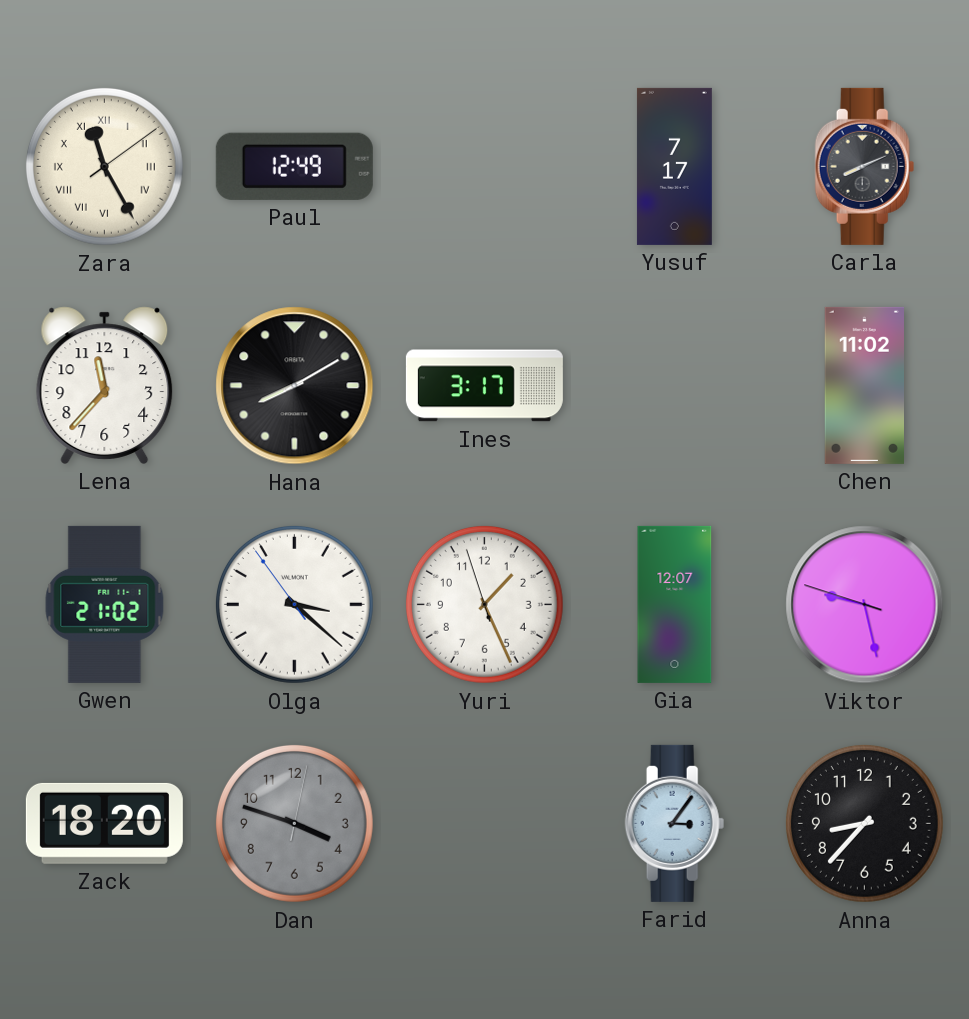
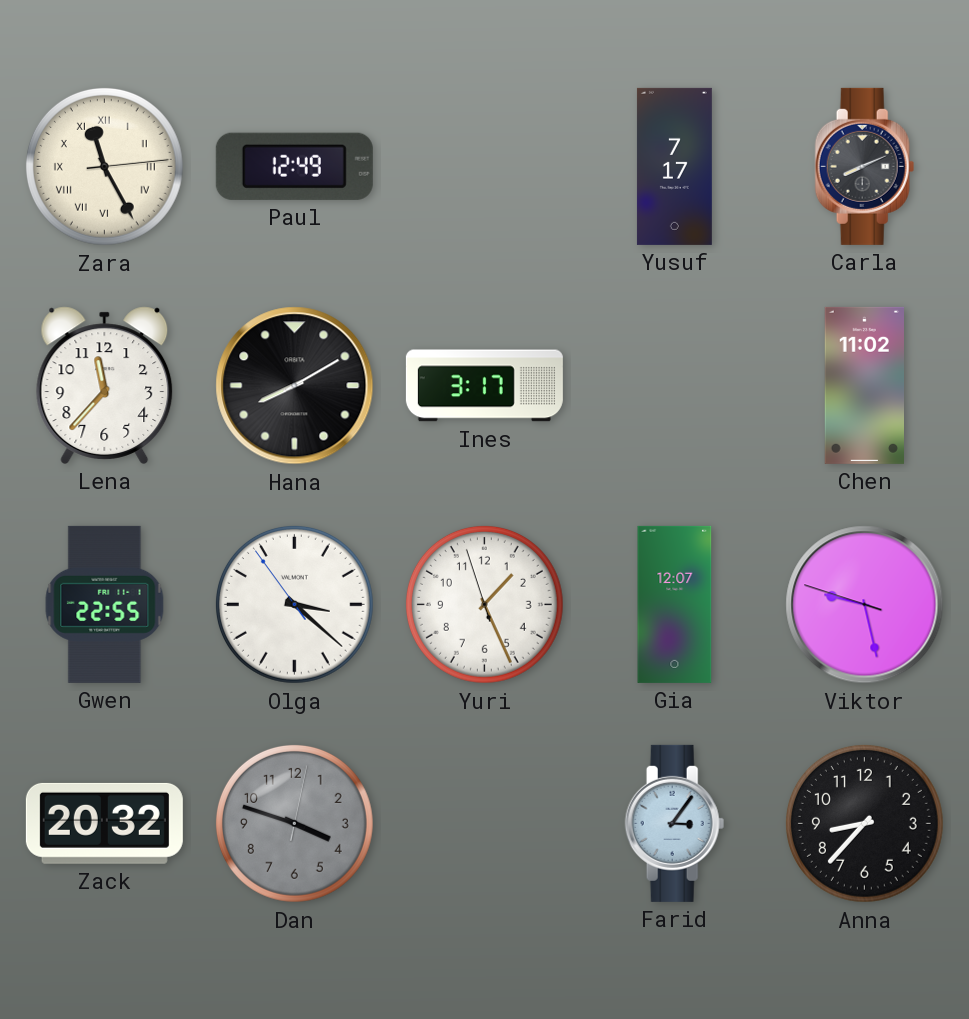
Zara: 11:25:09 -> 11:25:14
Gwen: 21:02 -> 22:55
Zack: 18:20 -> 20:32
